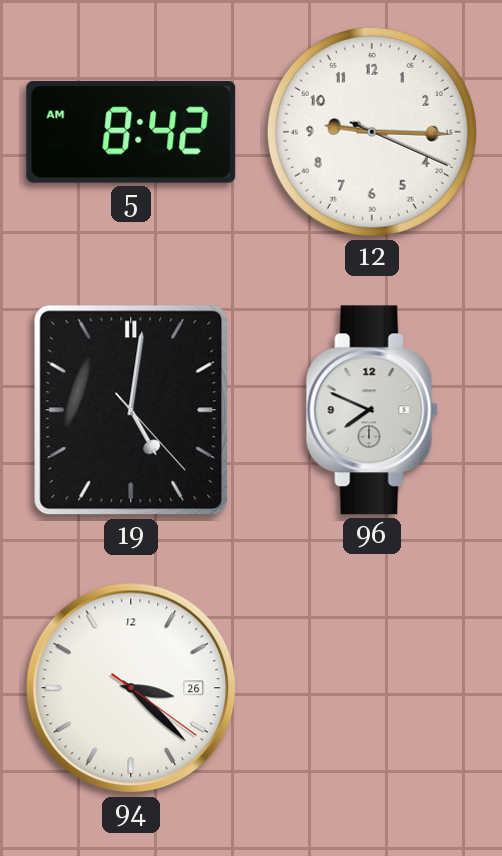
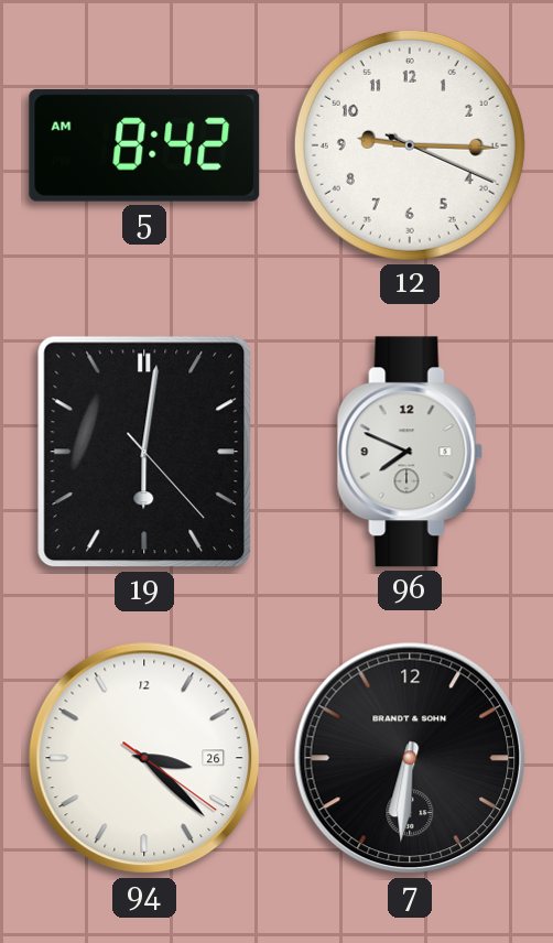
19: 5:01 -> 6:01
7: none -> 6:31
